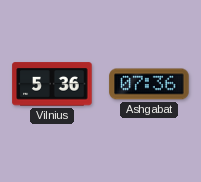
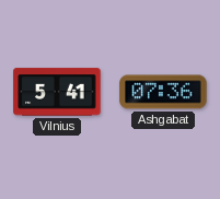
Vilnius: 5:36 -> 5:41
